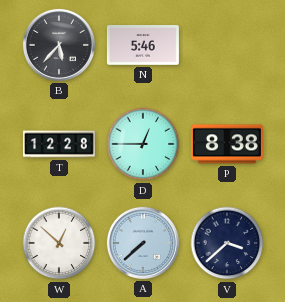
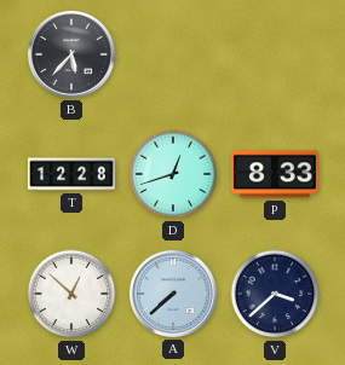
N: 5:46 -> none
D: 12:45 -> 12:42
P: 8:38 -> 8:33
